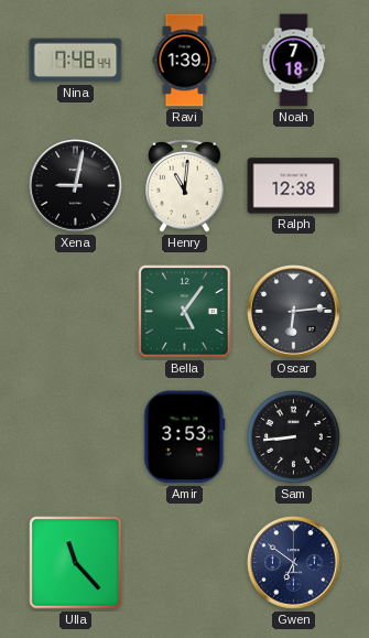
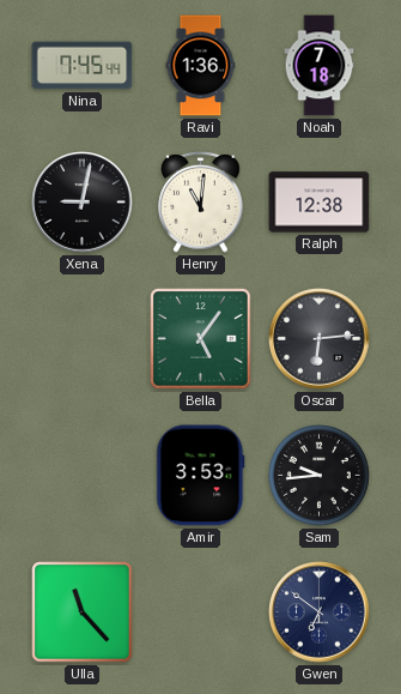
Nina: 7:48 -> 7:45
Ravi: 1:39 -> 1:36
Sam: 8:44 -> 9:44
